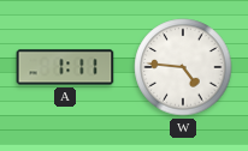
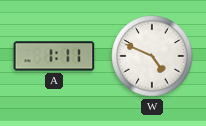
W: 4:46 -> 4:49
